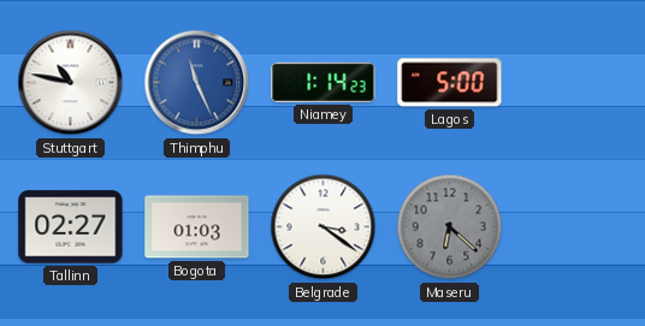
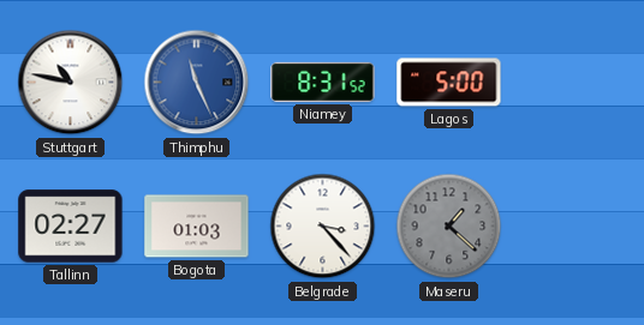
Niamey: 1:14 -> 8:31
Belgrade: 3:21 -> 3:23
Maseru: 6:22 -> 1:22
